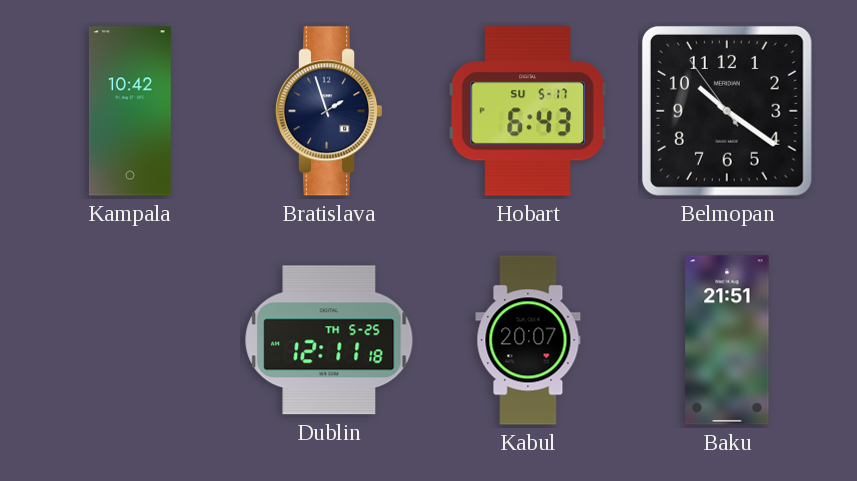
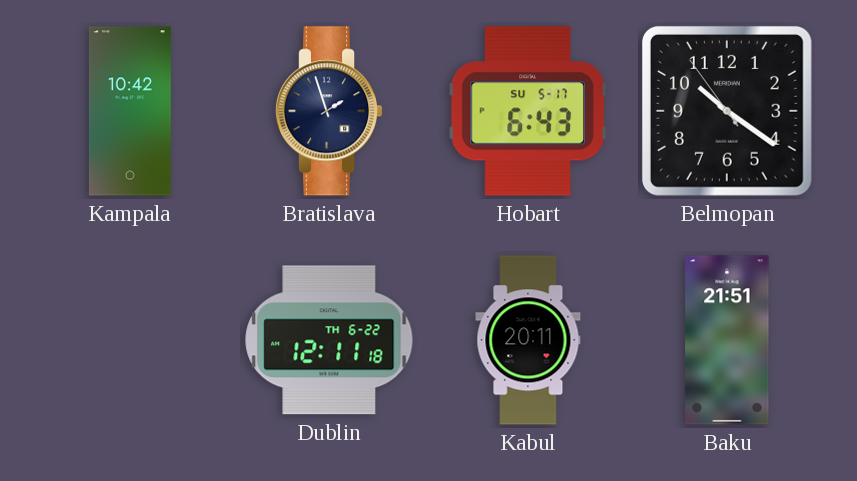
Dublin date: TH 5-25 -> TH 6-22
Kabul: 20:07 -> 20:11
